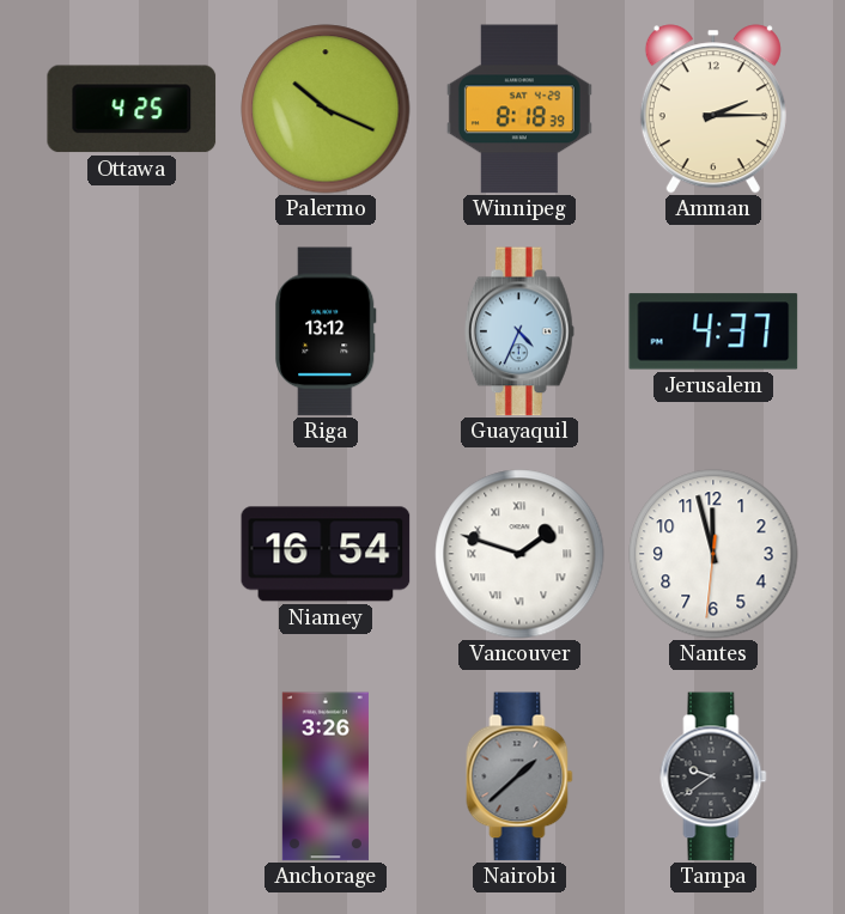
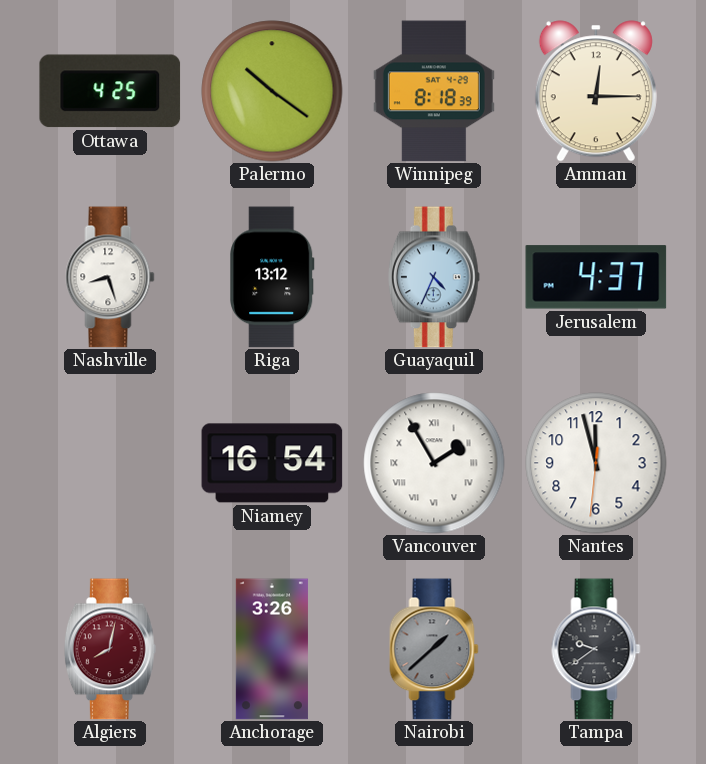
Palermo: 10:19 -> 10:21
Amman: 2:15 -> 12:15
Nashville: none -> 8:27
Vancouver: 1:48 -> 1:55
Algiers: none -> 8:02
